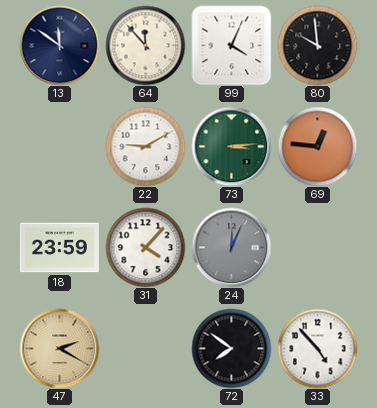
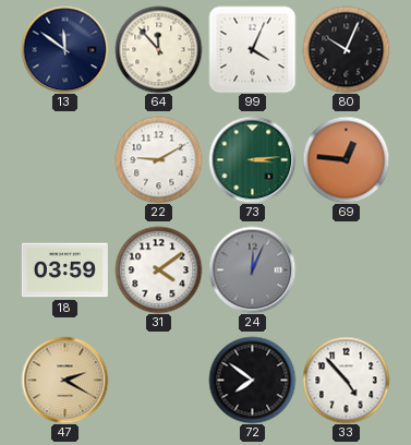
80: 9:59 -> 10:04
18: 23:59 -> 03:59
31: 4:07 -> 4:09
